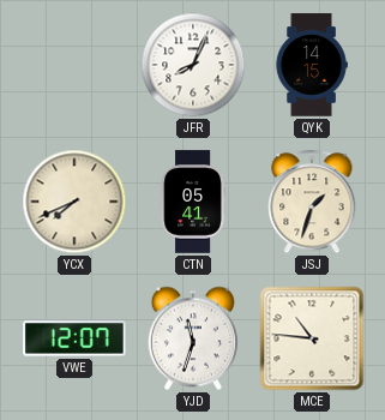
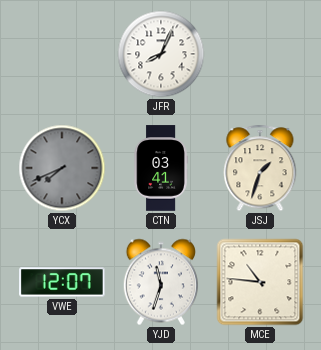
QYK: 14:15 -> none
YCX dial: cream -> grey
CTN: 05:41 -> 03:41
